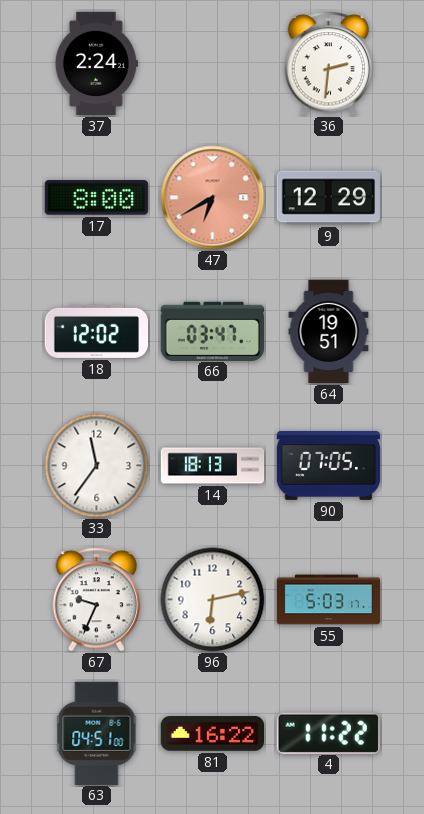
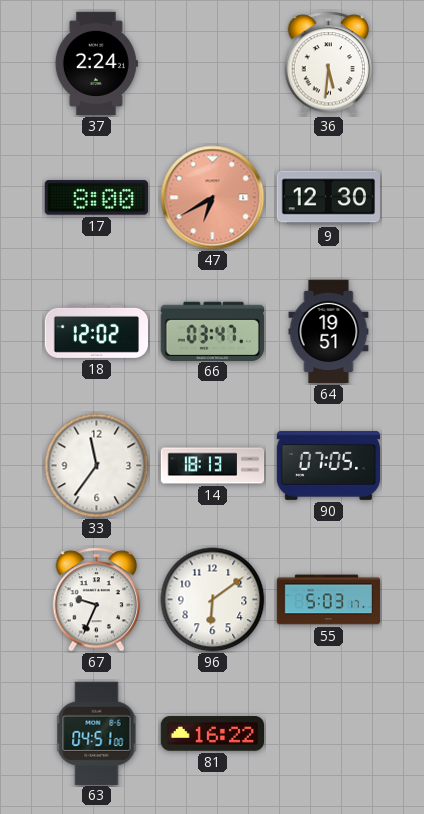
36: 2:31 -> 5:31
9: 12:29 -> 12:30
96: 6:13 -> 6:09
4: 11:22 -> none
